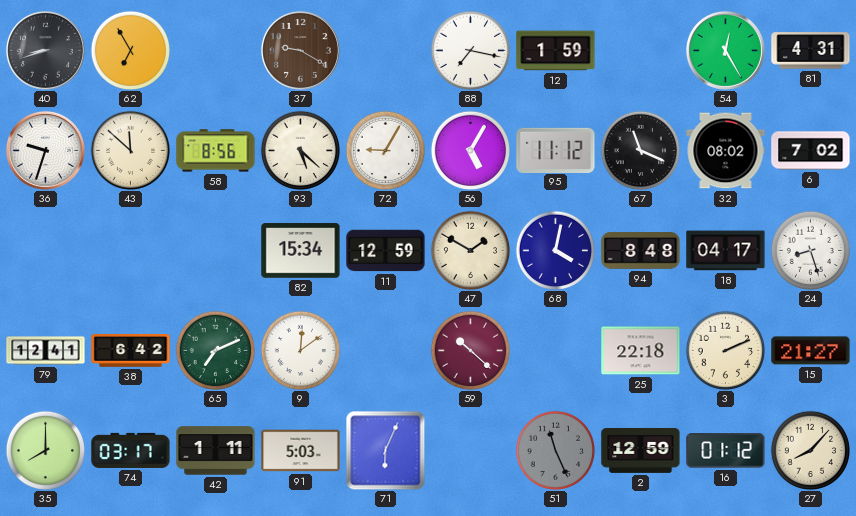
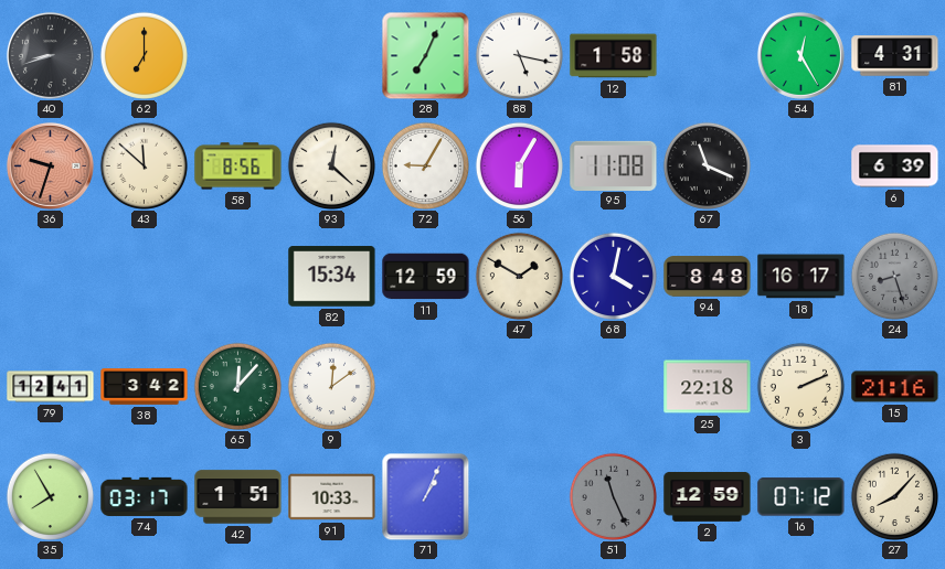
62: 6:55 -> 7:00
37: 9:20 -> none
28: none -> 7:04
88: 7:17 -> 5:17
12: 1:59 -> 1:58
36 dial: white -> salmon
93: 5:22 -> 12:22
56: 5:05 -> 6:05
95: 11:12 -> 11:08
32: 08:02 -> none
6: 7:02 -> 6:39
18: 04:17 -> 16:17
24 dial: white -> grey
38: 6:42 -> 3:42
65: 7:11 -> 12:07
59: 10:22 -> none
15: 21:27 -> 21:16
35: 8:00 -> 7:55
42: 1:11 -> 1:51
91: 5:03 -> 10:33
71: 6:04 -> 1:04
16: 01:12 -> 07:12
